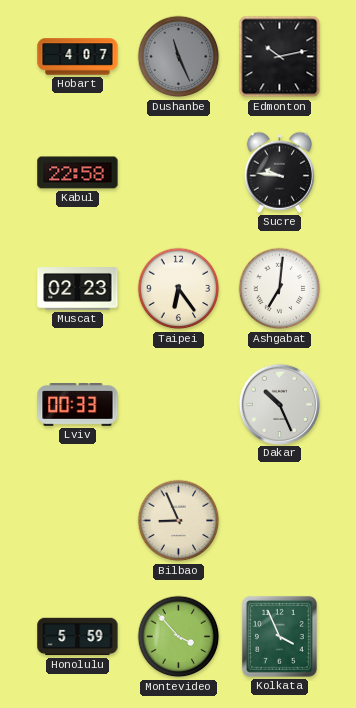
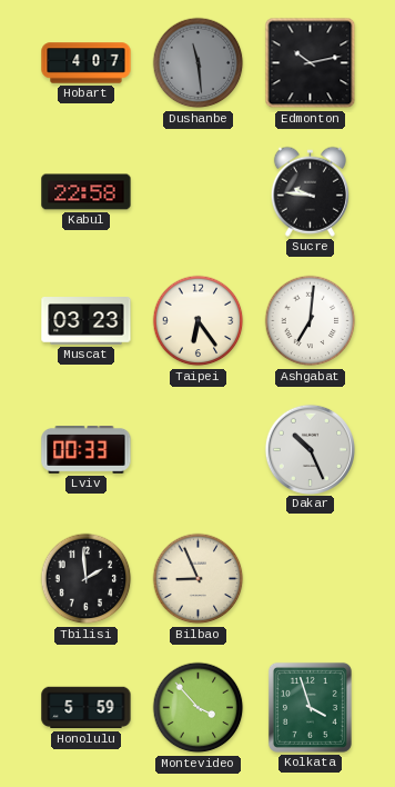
Dushanbe: 11:26 -> 11:29
Muscat: 02:23 -> 03:23
Tbilisi: none -> 1:59
Kolkata: 3:56 -> 3:57
